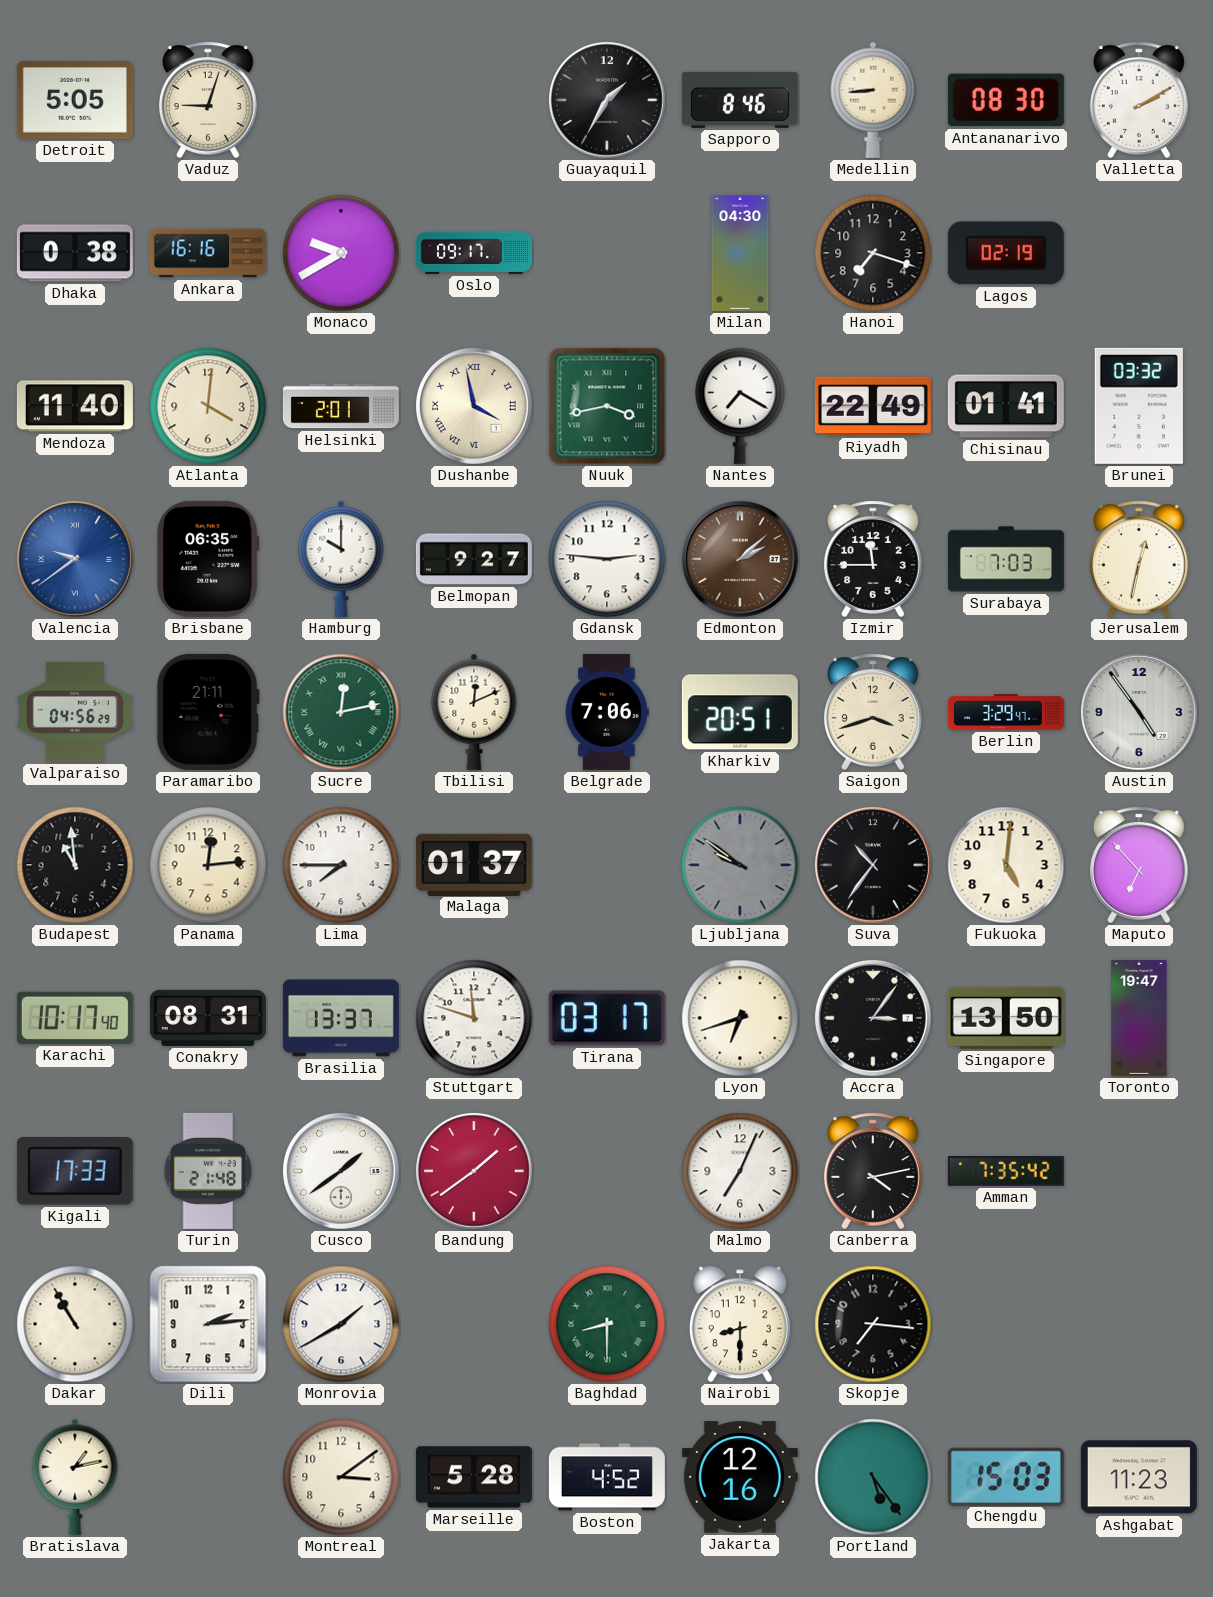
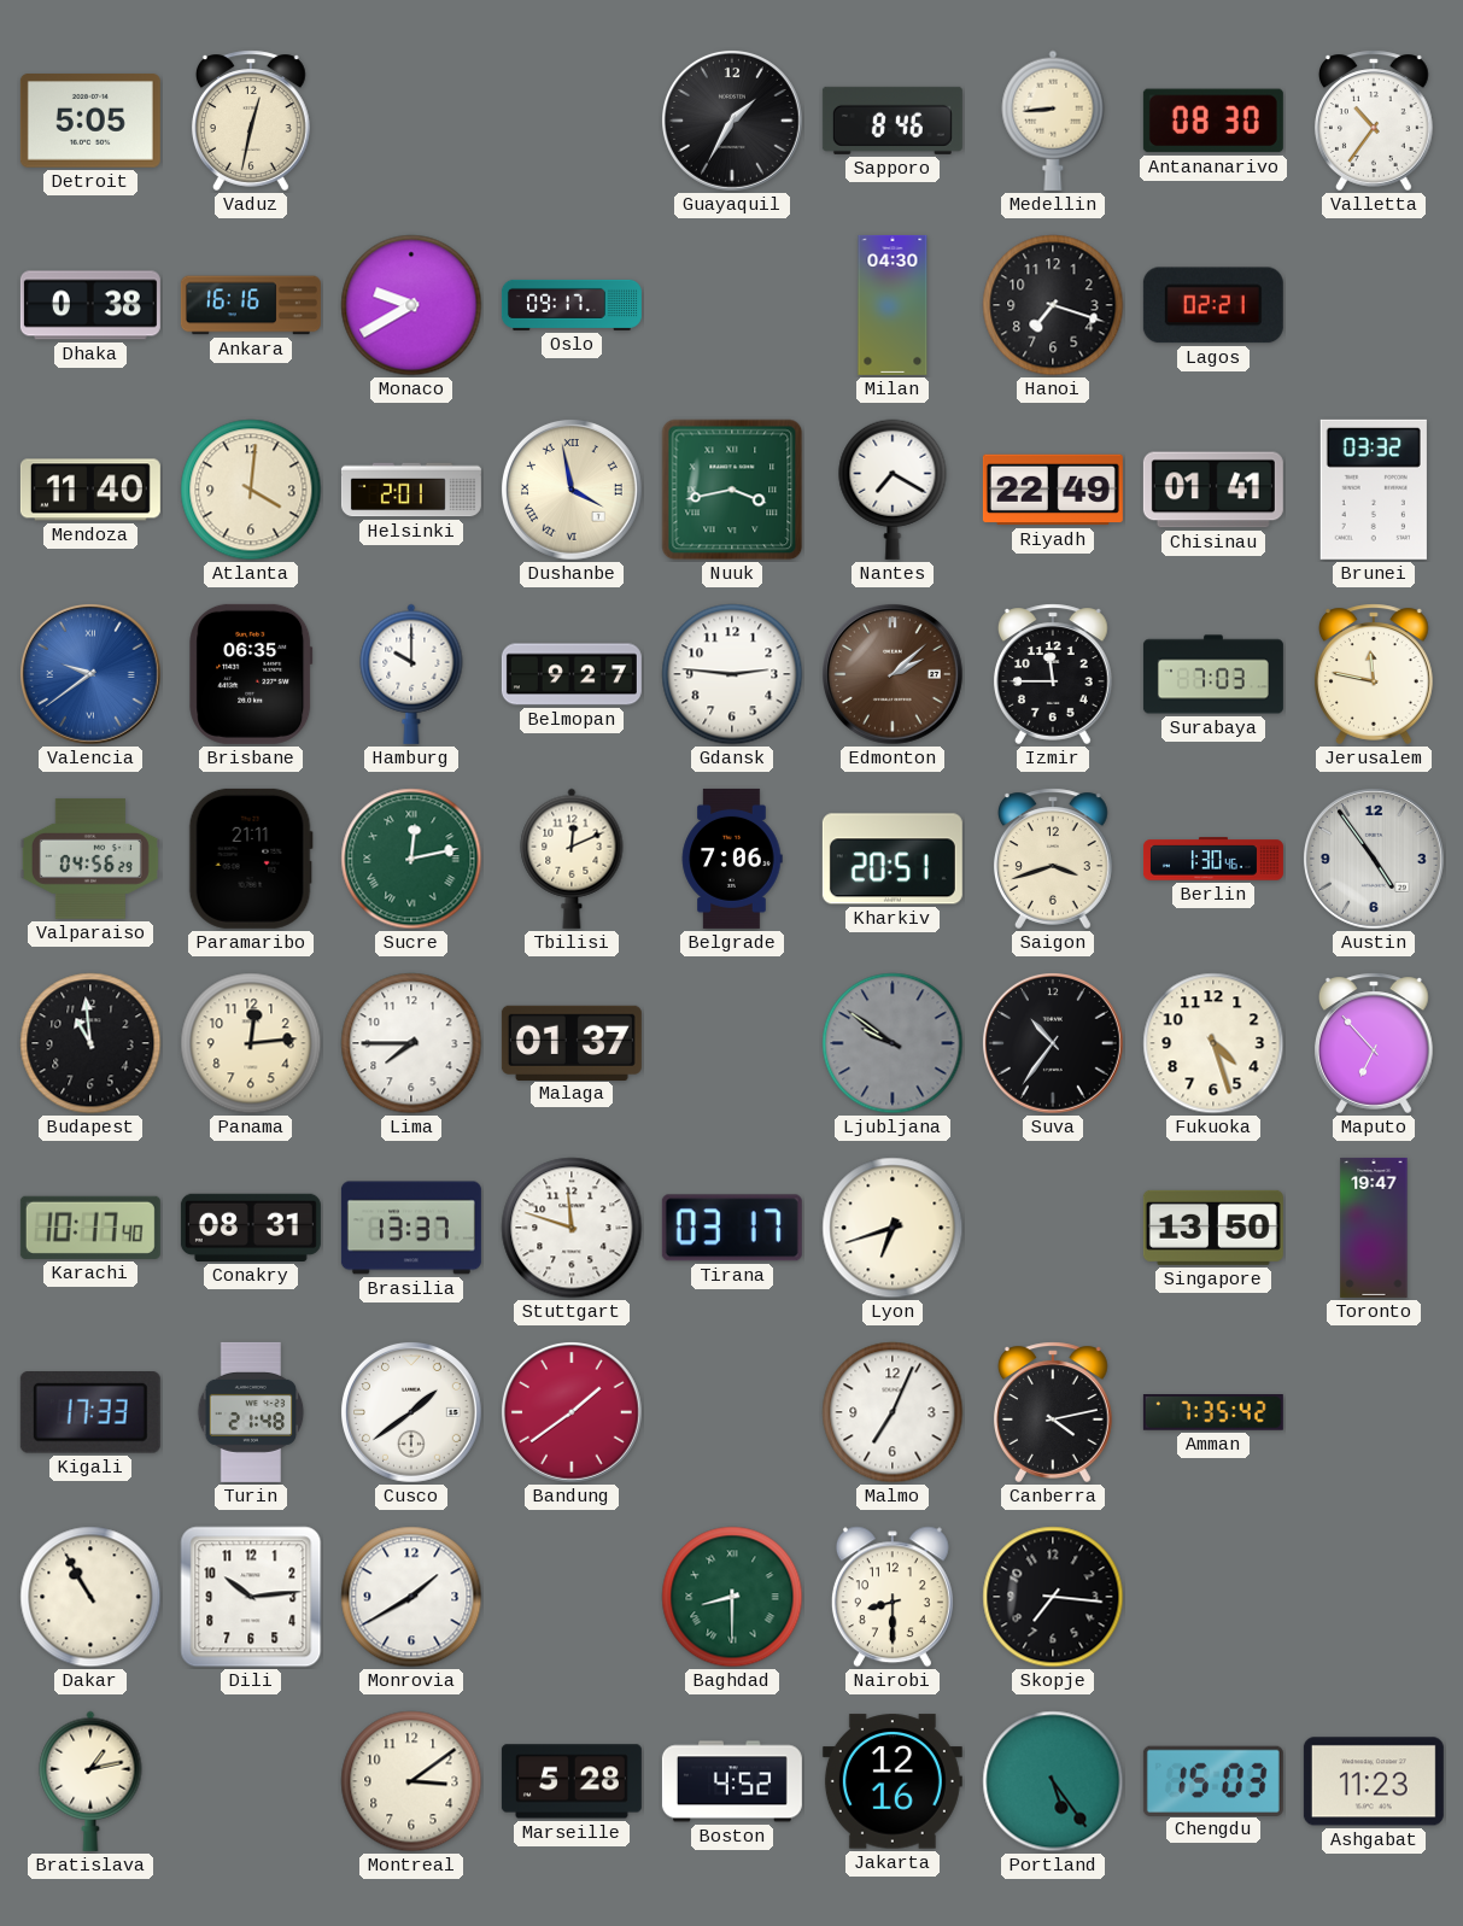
Vaduz: 9:03 -> 12:32
Valletta: 2:10 -> 10:36
Lagos: 02:19 -> 02:21
Jerusalem: 12:32 -> 11:47
Berlin: 3:29 -> 1:30
Fukuoka: 5:01 -> 4:27
Accra: 3:06 -> none
Dili: 2:14 -> 10:14
